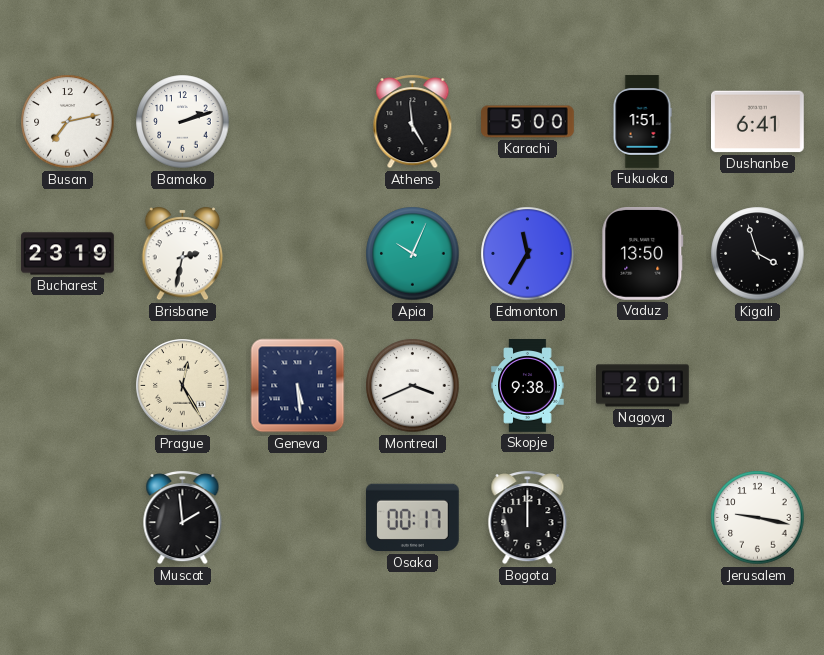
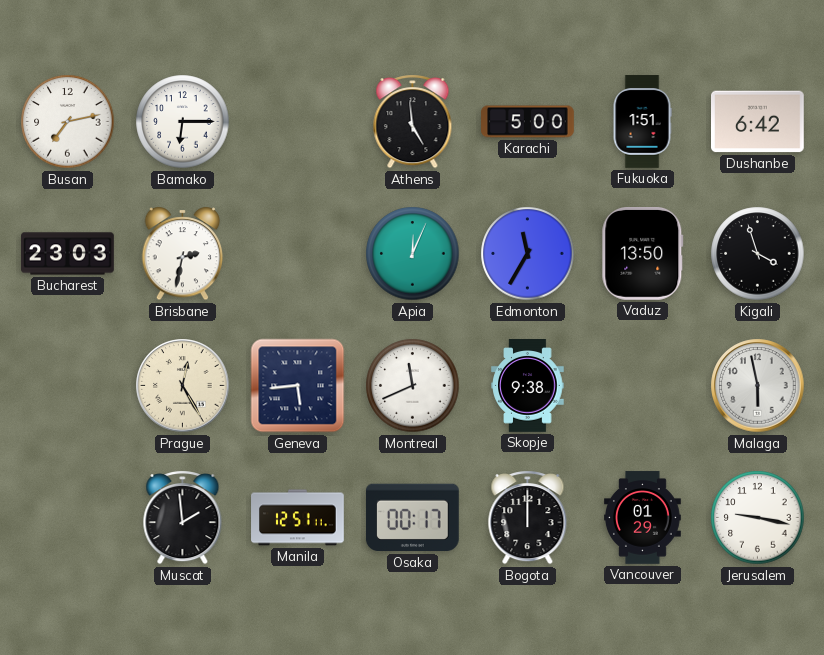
Bamako: 2:12 -> 6:15
Dushanbe: 6:41 -> 6:42
Bucharest: 23:19 -> 23:03
Apia: 10:04 -> 12:04
Geneva: 5:29 -> 5:44
Montreal: 3:41 -> 11:41
Nagoya: 2:01 -> none
Malaga: none -> 5:58
Manila: none -> 12:51
Vancouver: none -> 01:29
